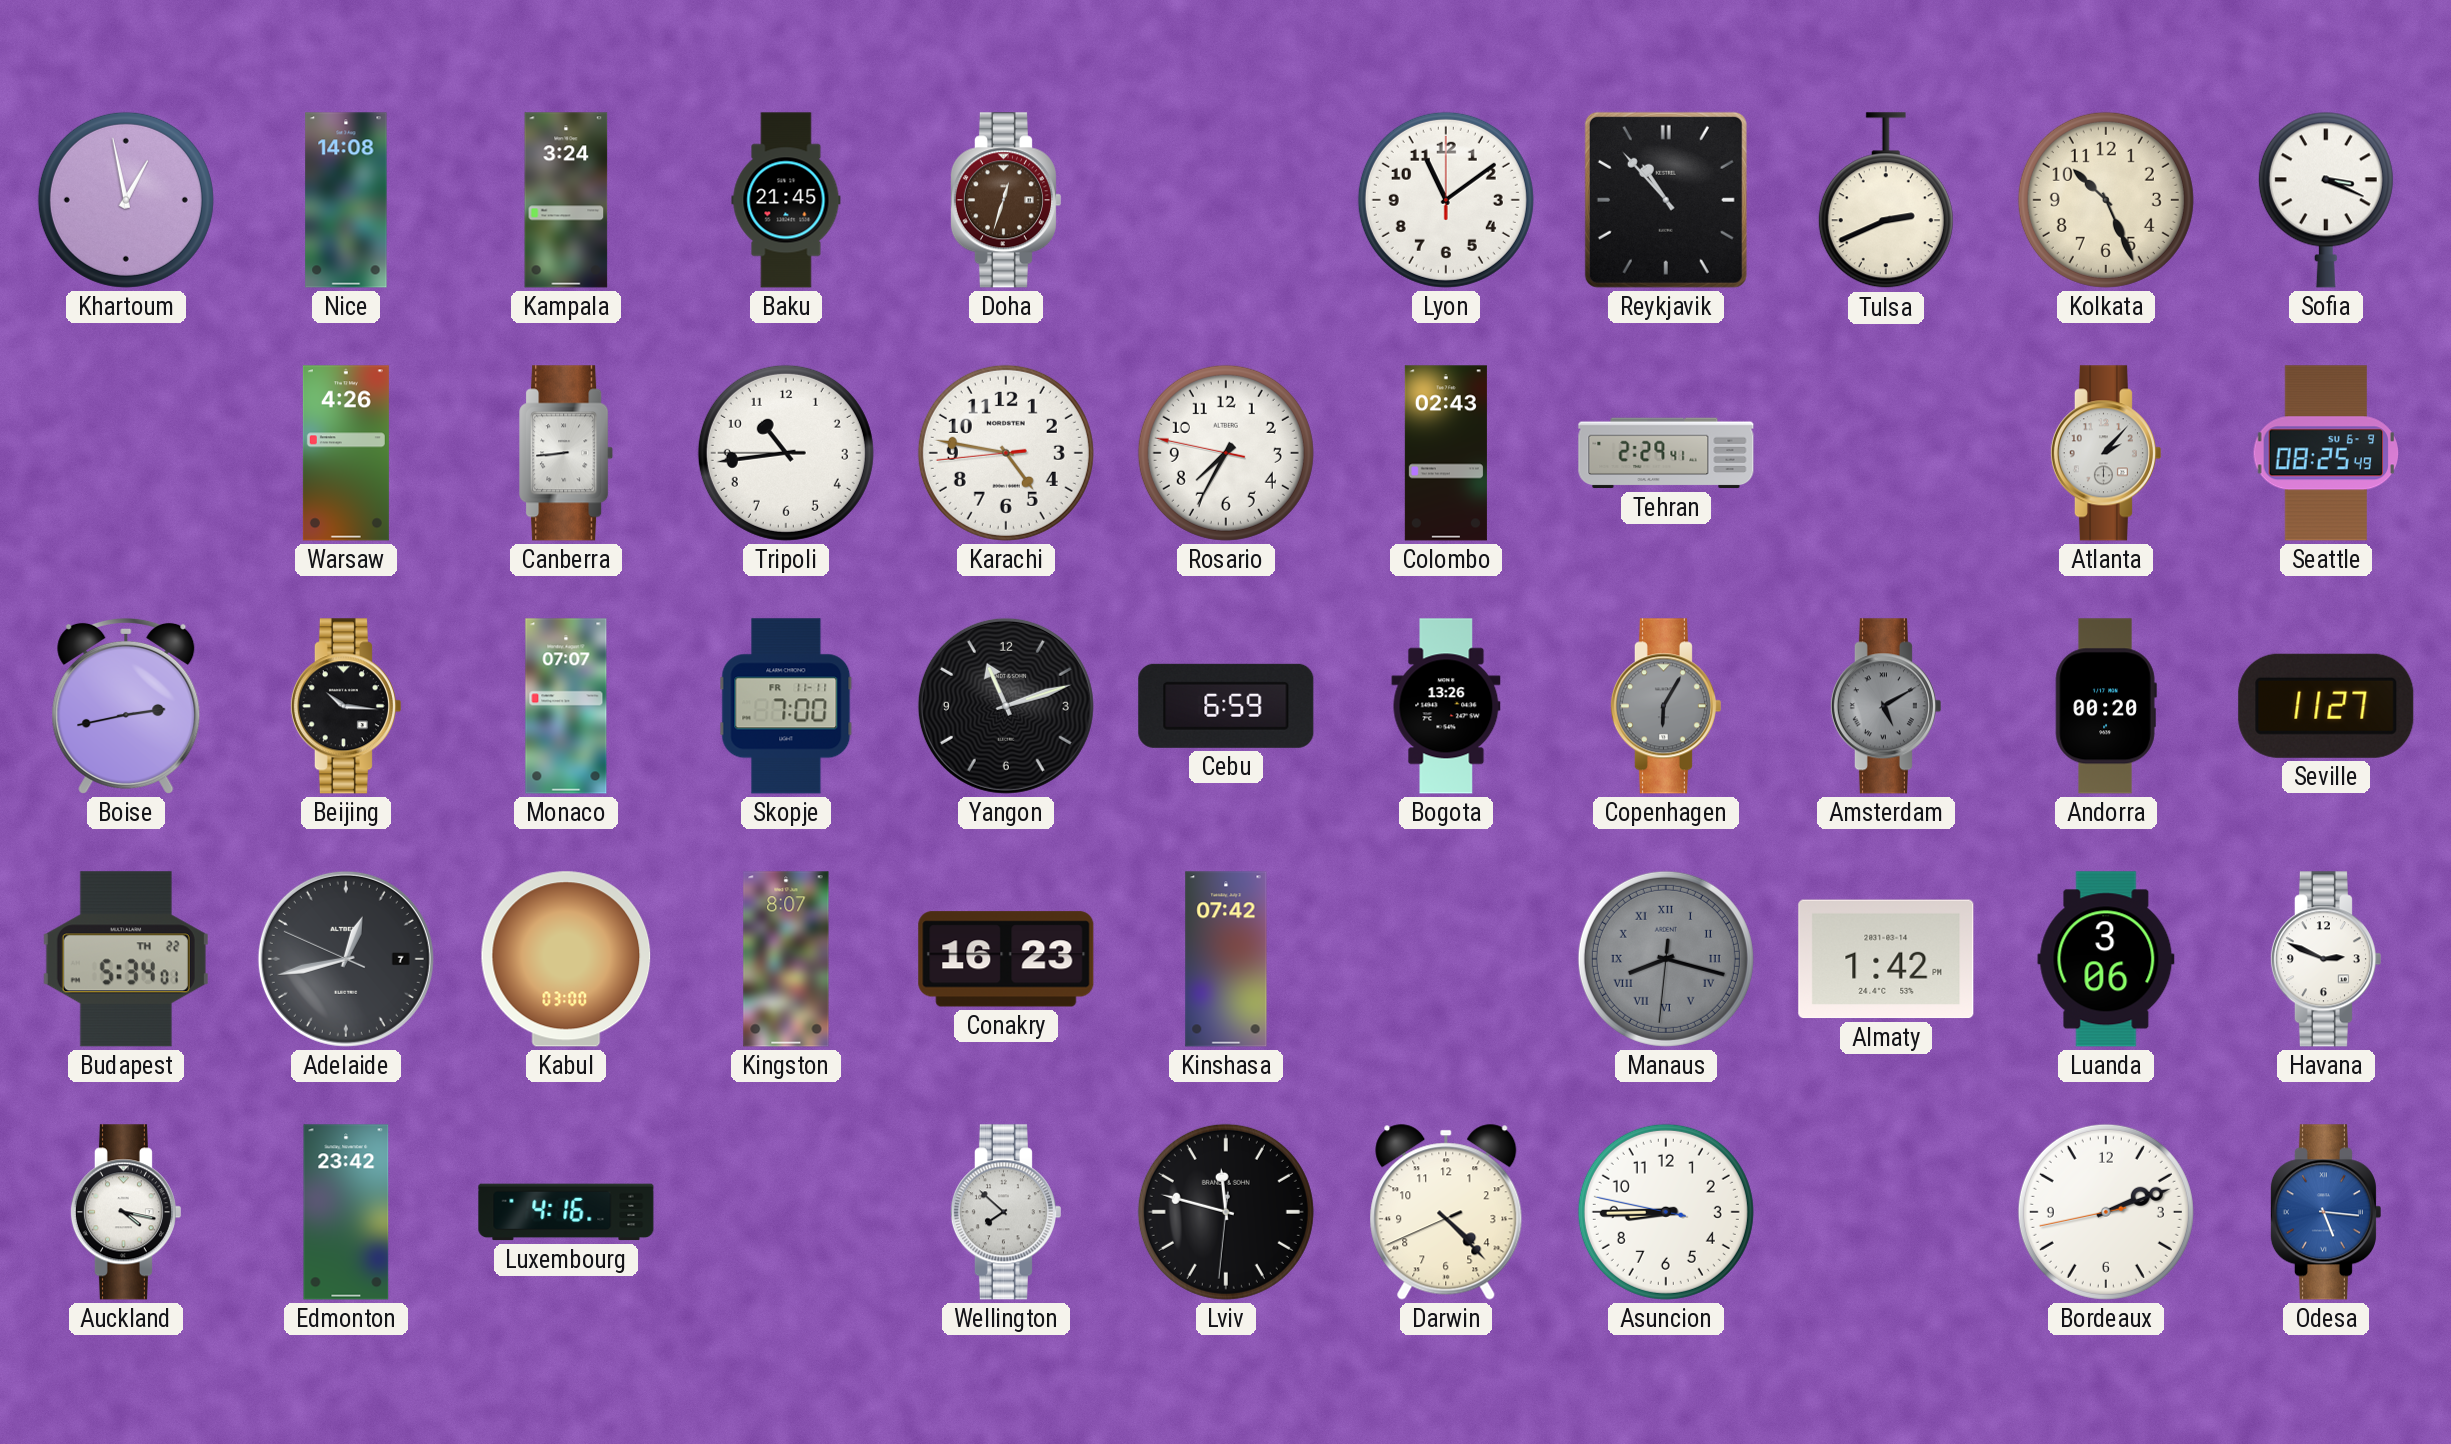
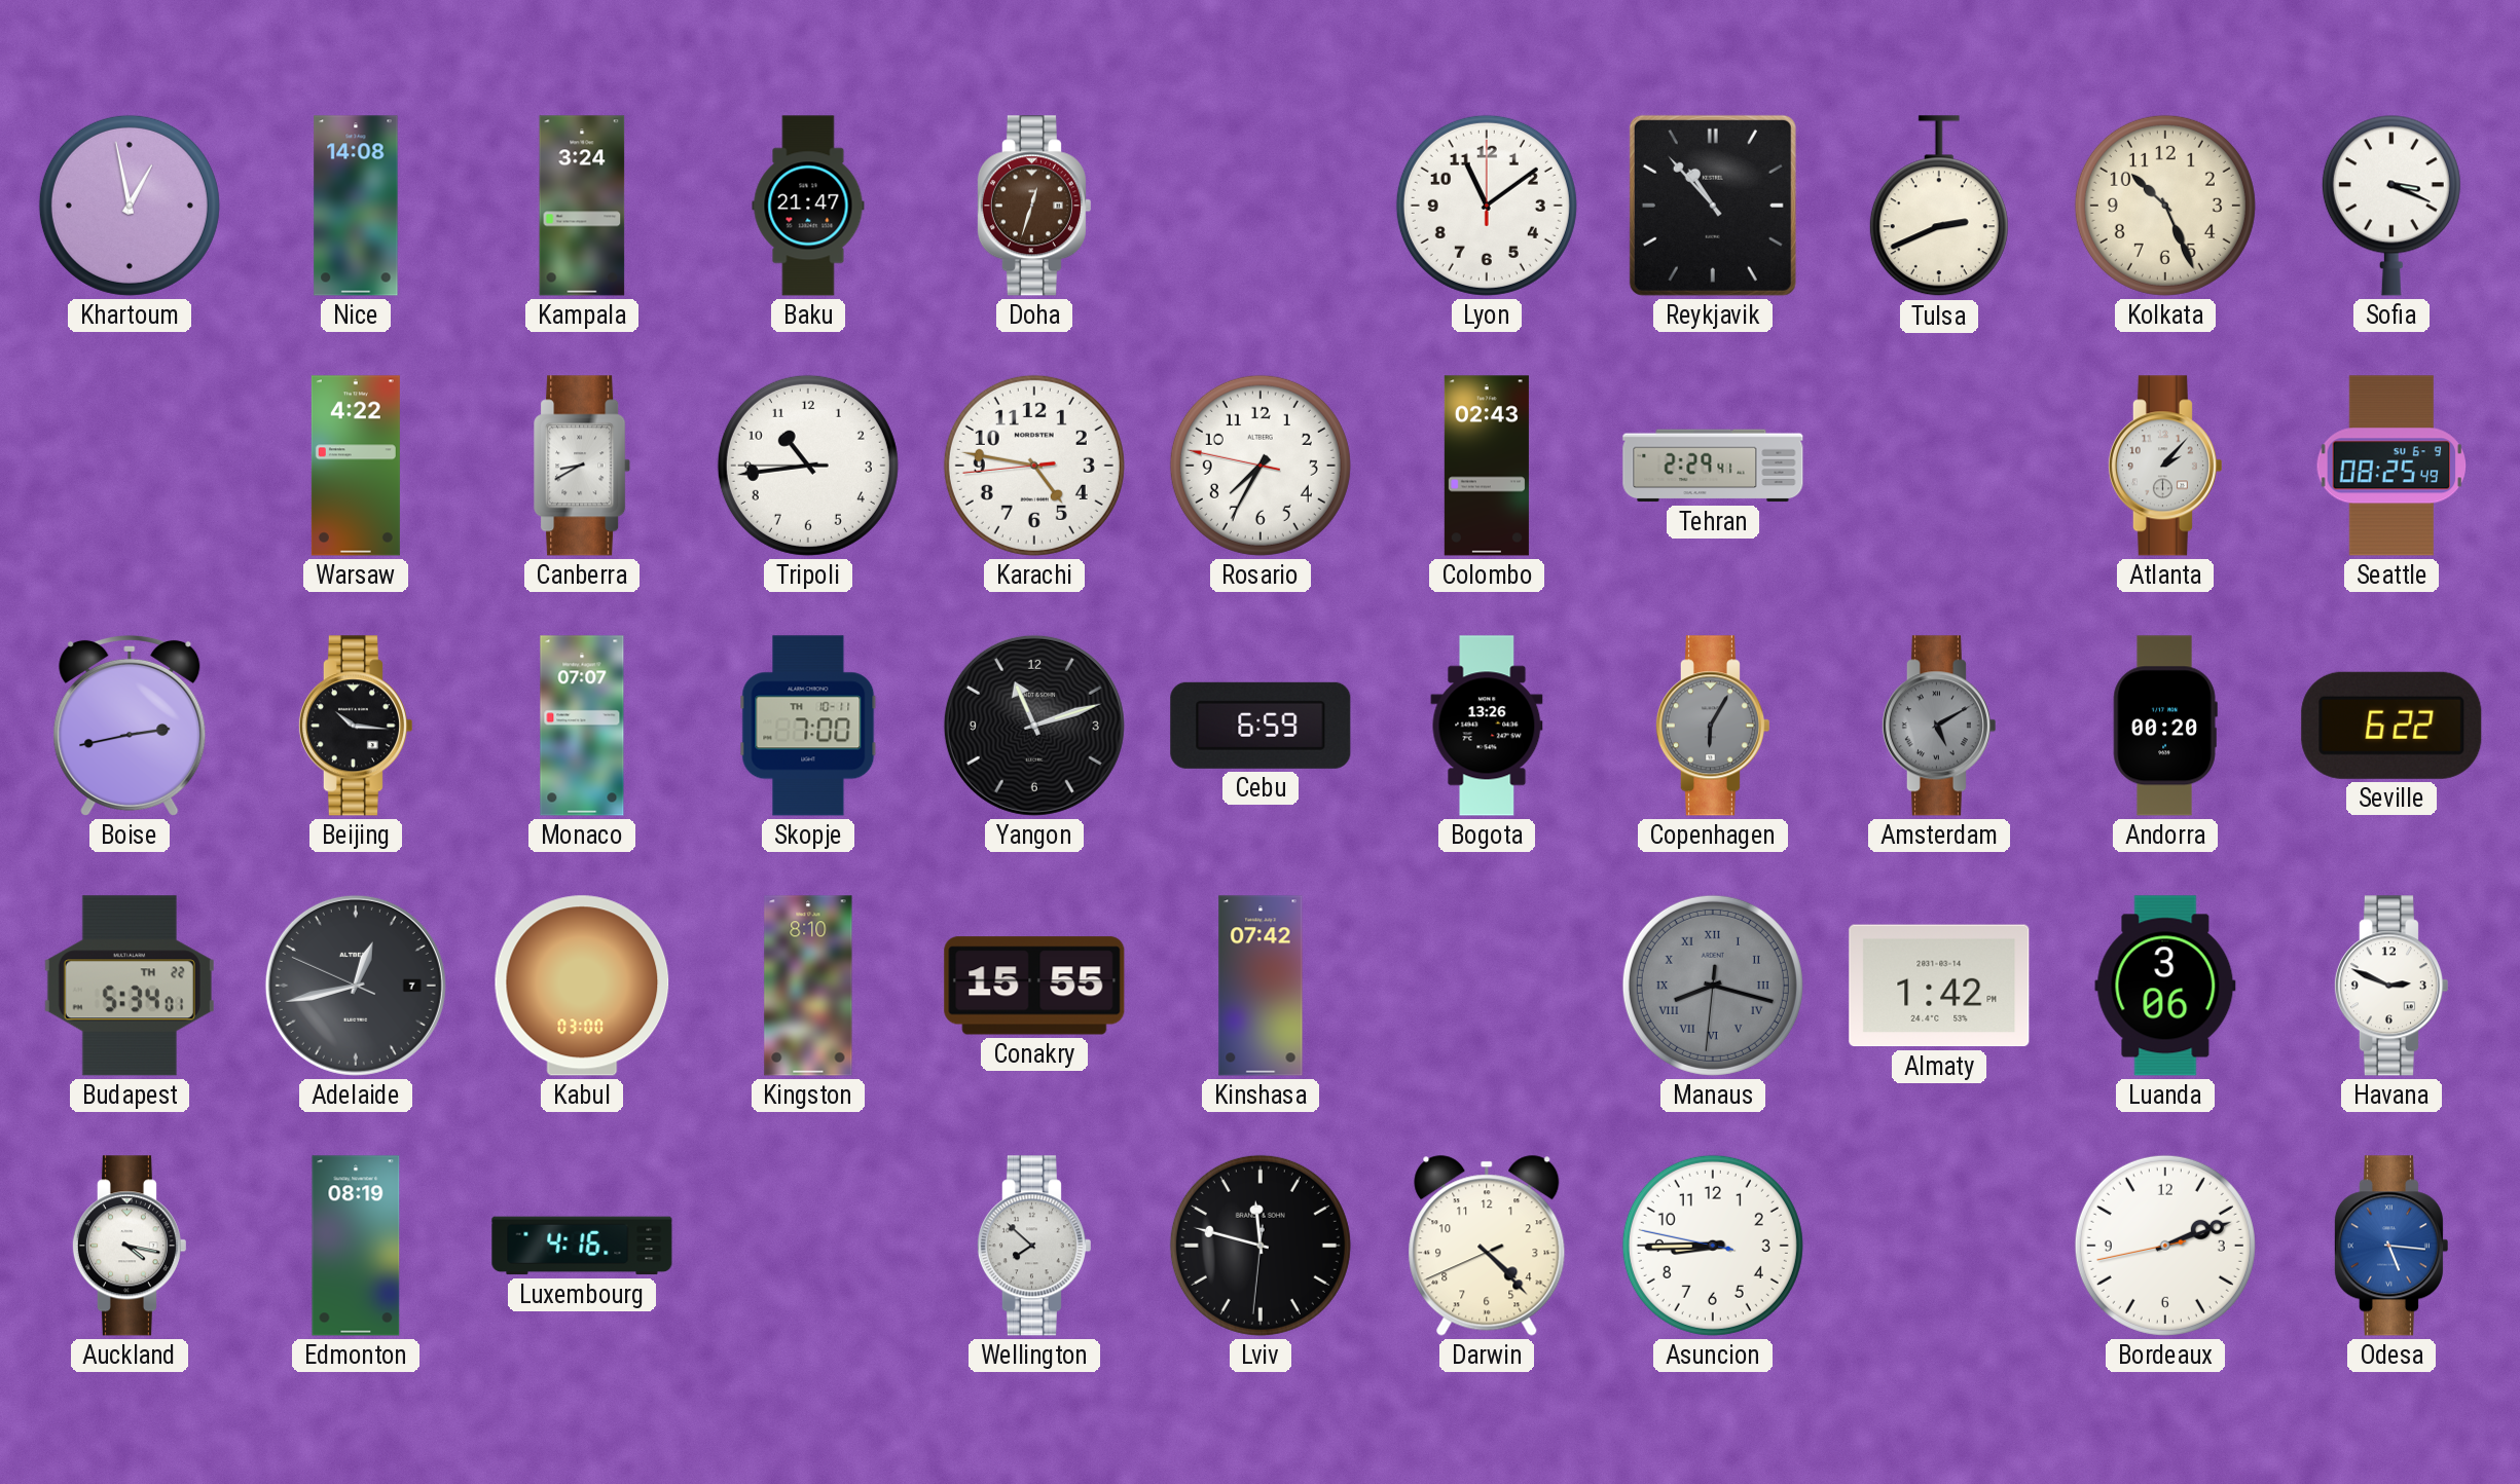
Baku: 21:45 -> 21:47
Warsaw: 4:26 -> 4:22
Canberra: 8:44 -> 8:40
Skopje date: FR 11-11 -> TH 10-11
Seville: 11:27 -> 6:22
Kingston: 8:07 -> 8:10
Conakry: 16:23 -> 15:55
Edmonton: 23:42 -> 08:19
